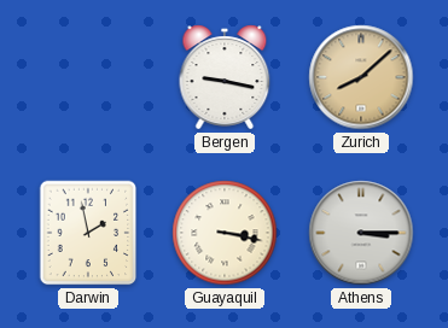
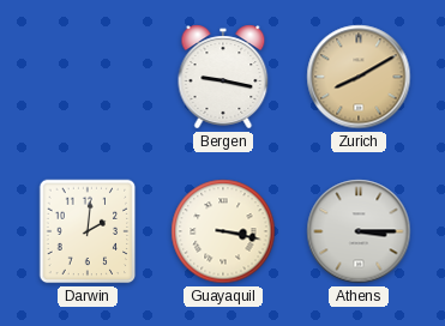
Zurich: 8:08 -> 8:10
Darwin: 1:58 -> 2:01
